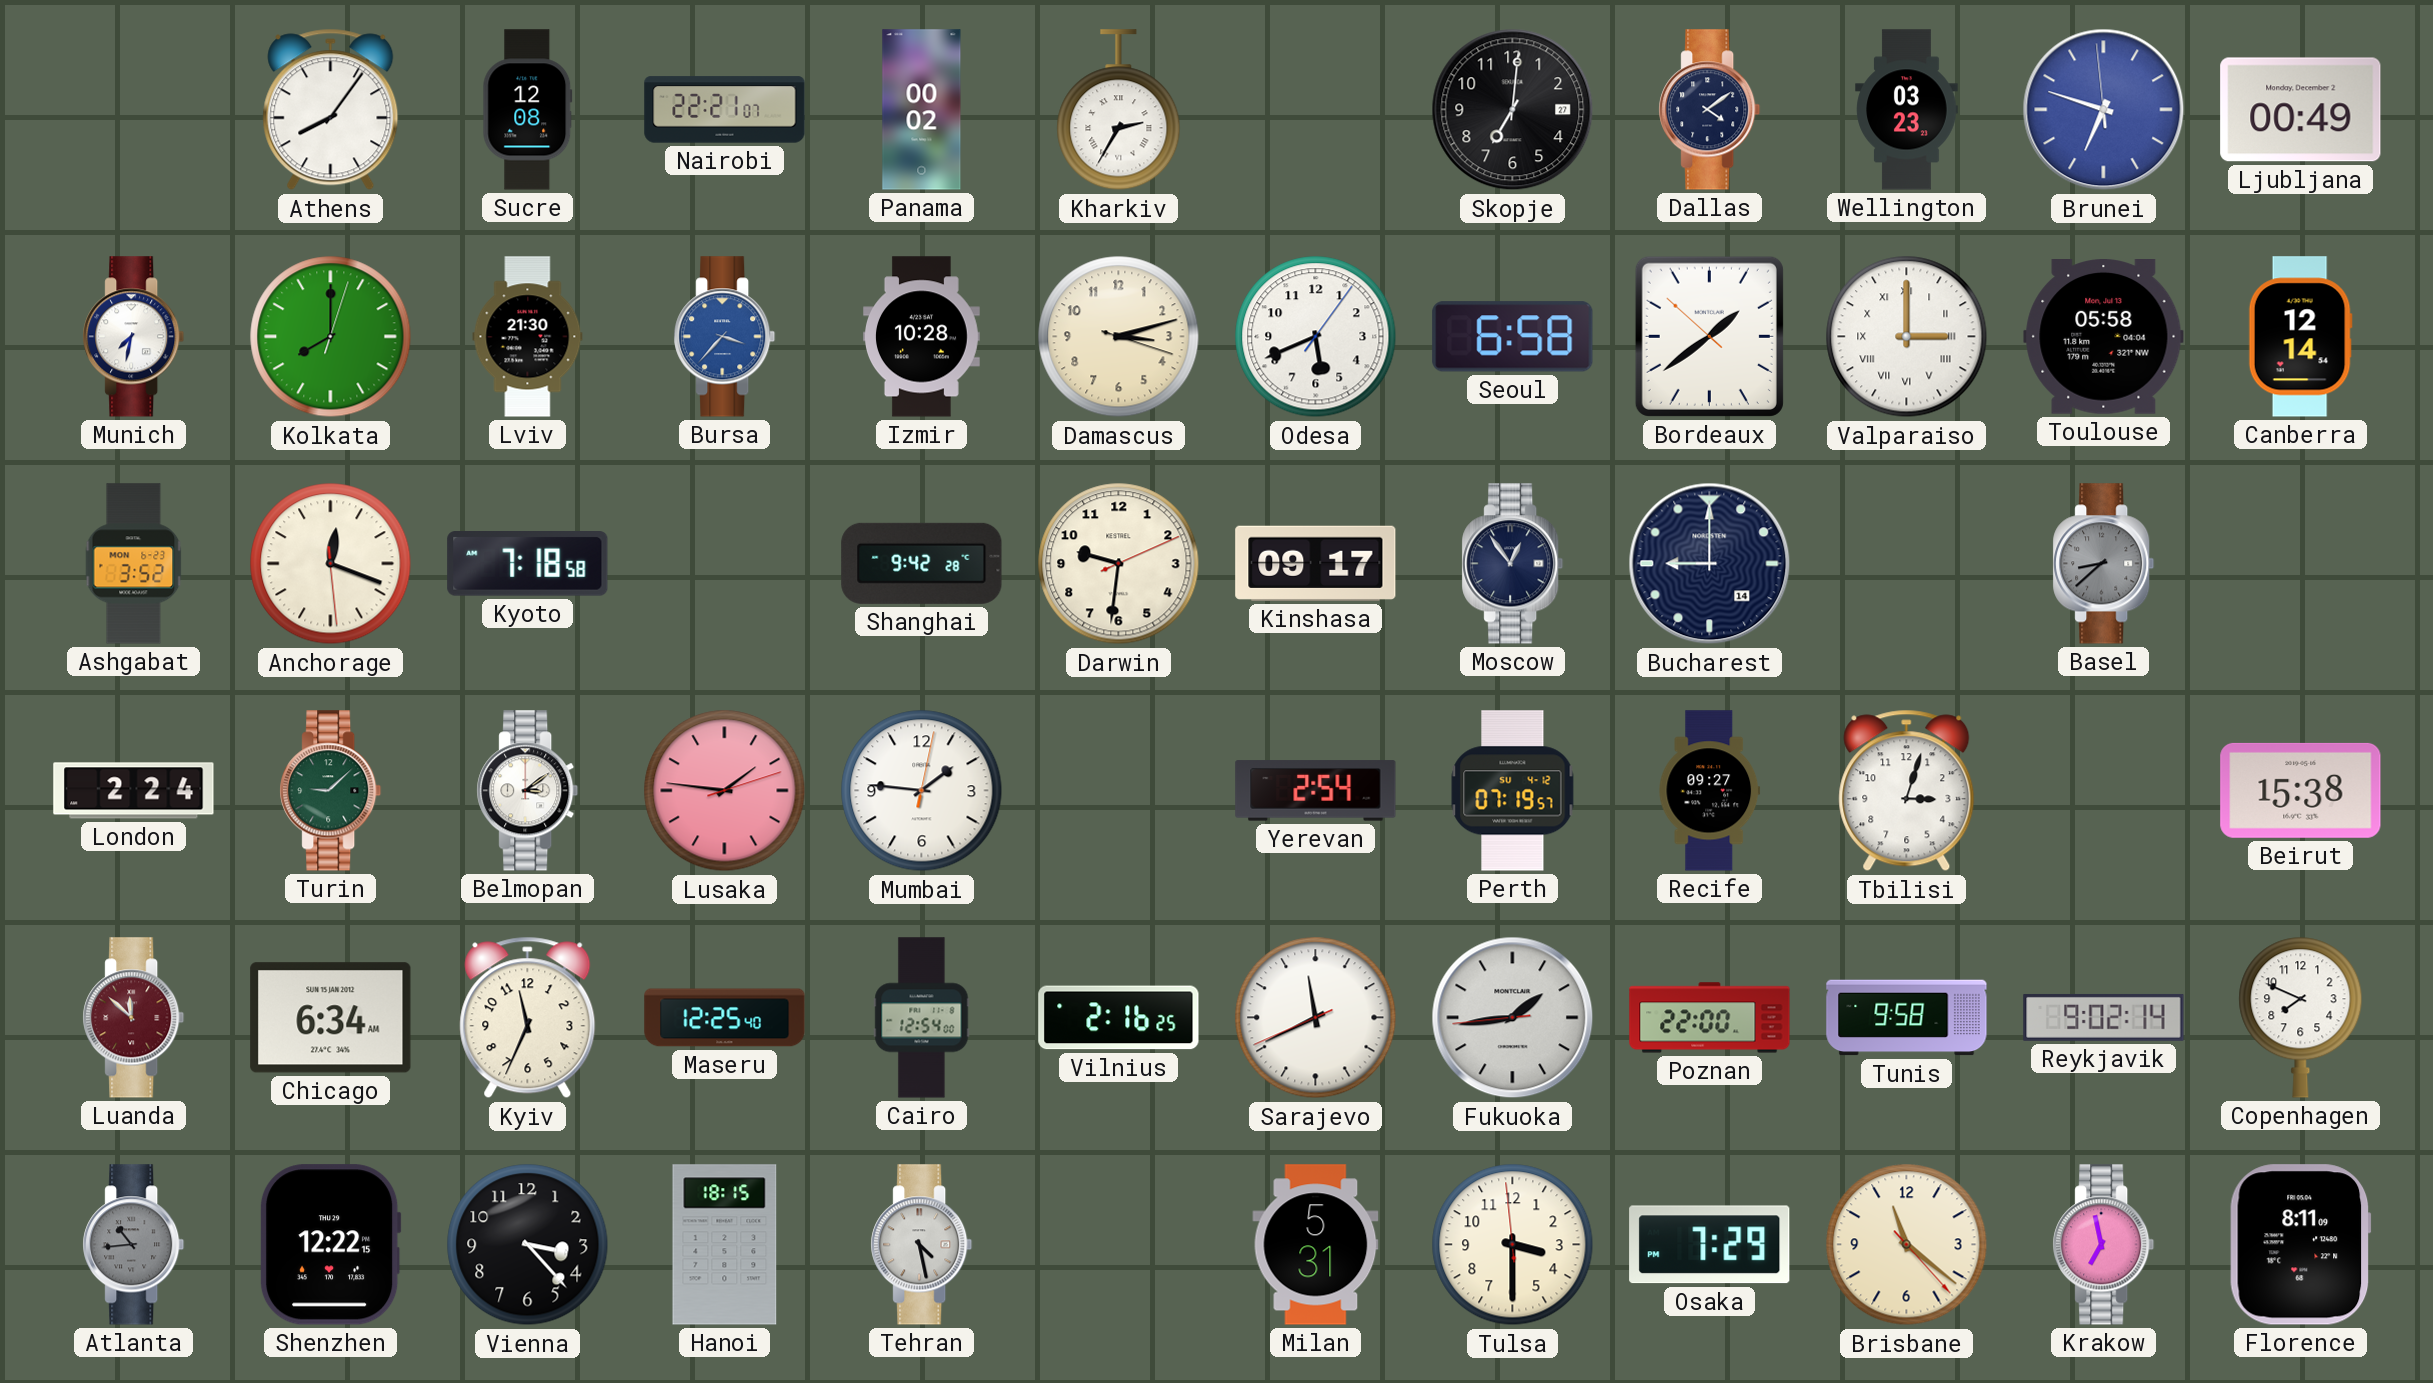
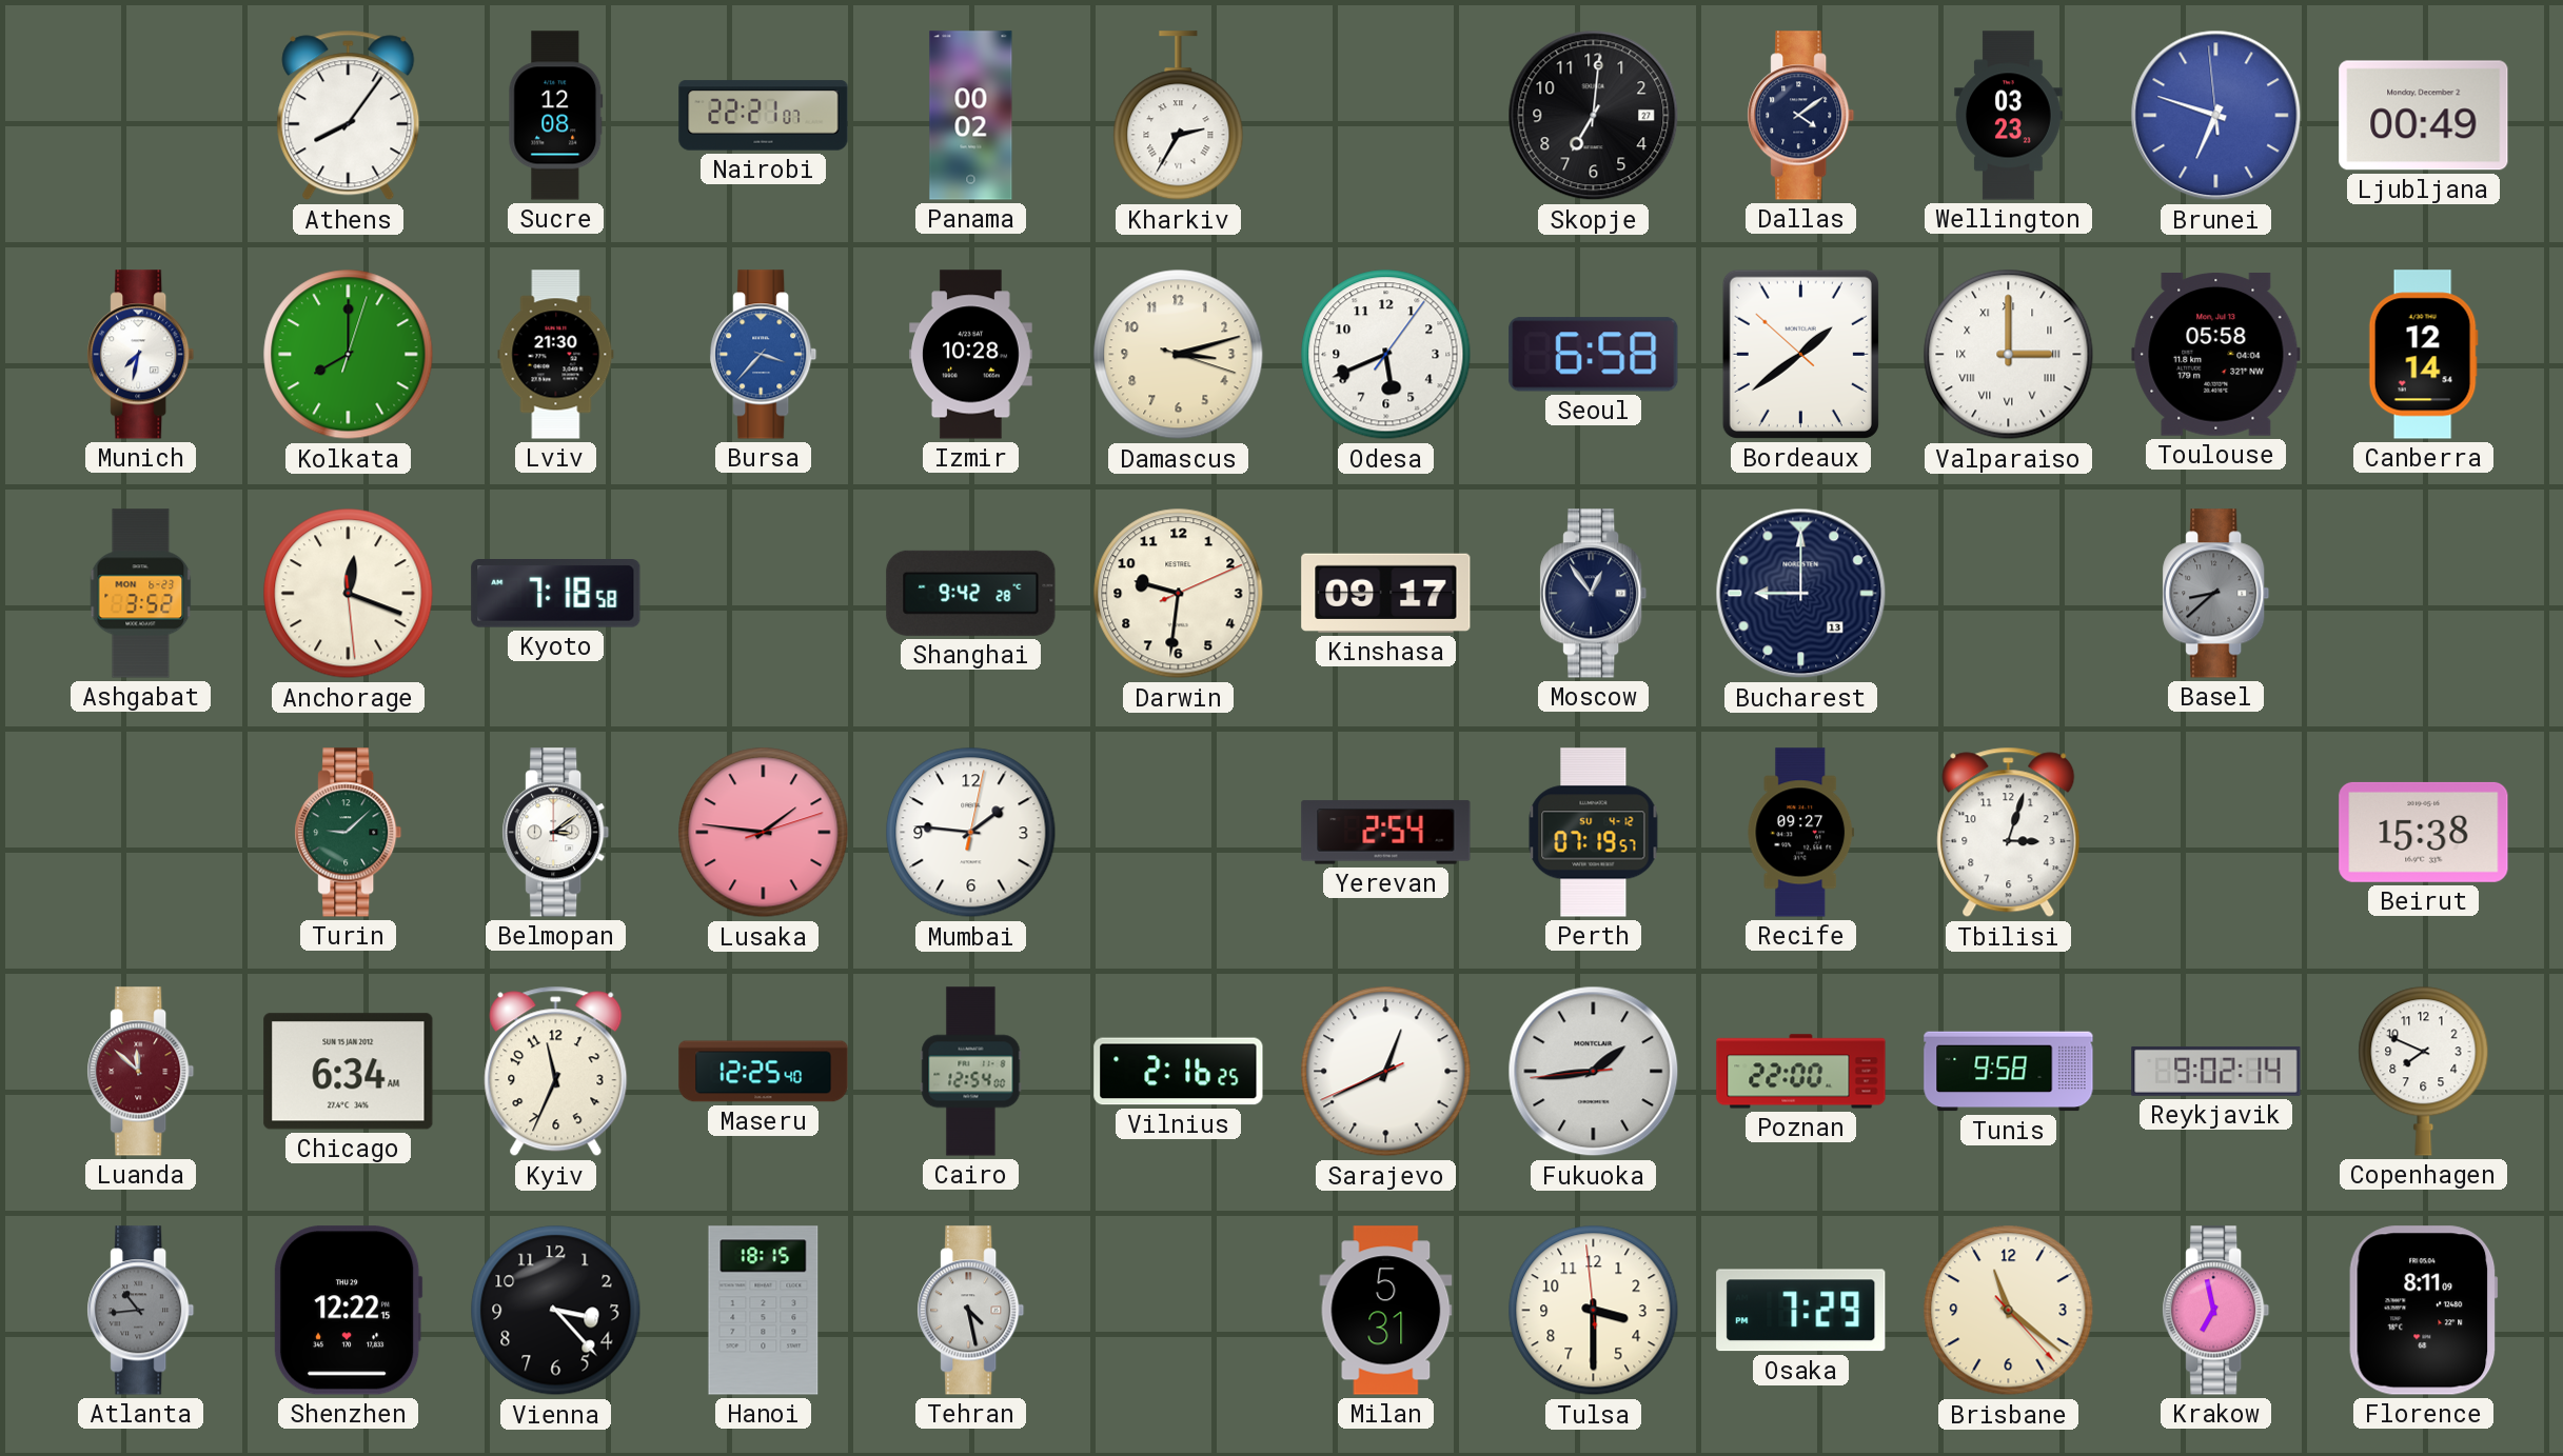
Bucharest date: 14 -> 13
London: 2:24 -> none
Sarajevo: 11:40 -> 12:40
